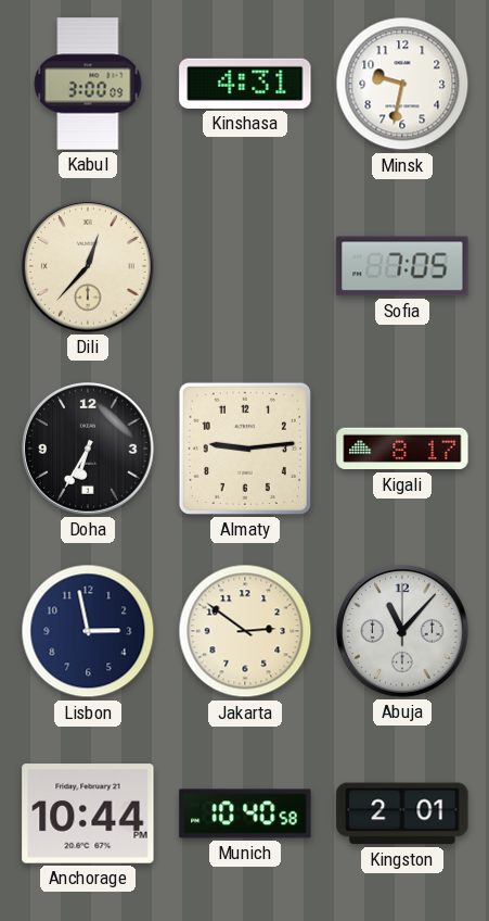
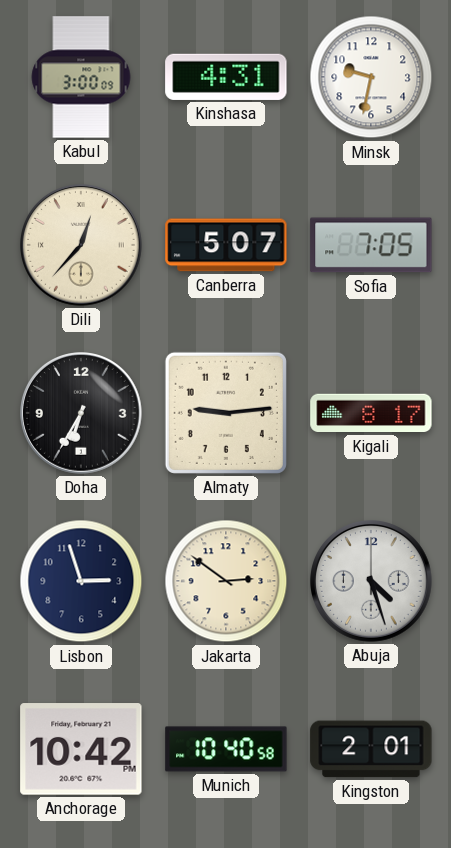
Canberra: none -> 5:07
Lisbon: 2:58 -> 2:57
Abuja: 11:07 -> 4:27
Anchorage: 10:44 -> 10:42
